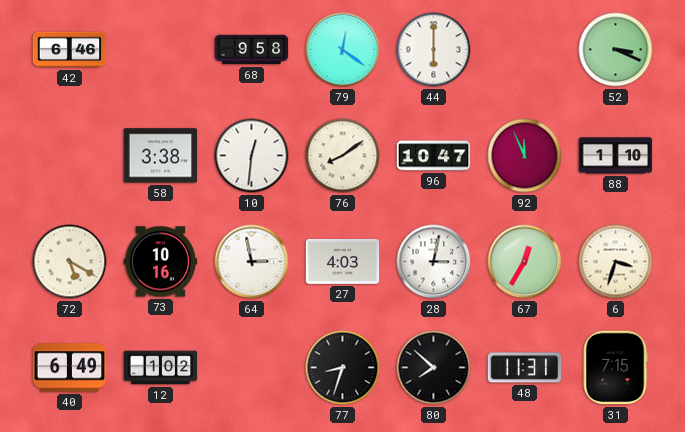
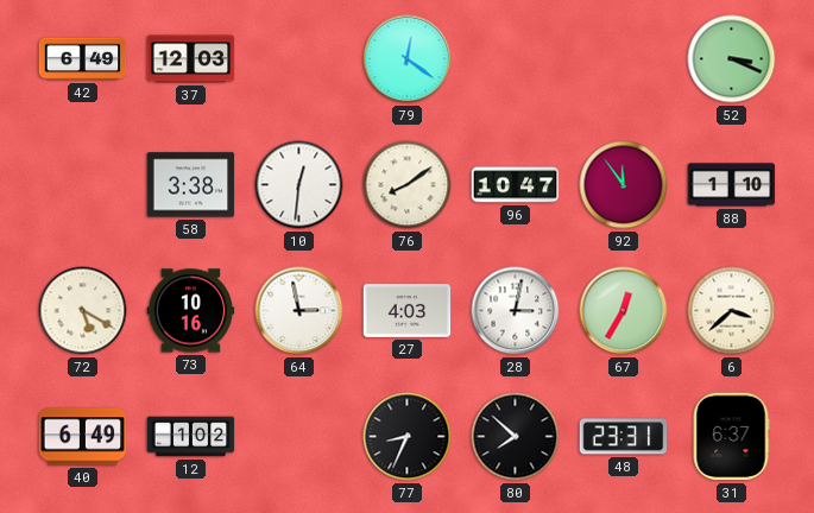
42: 6:46 -> 6:49
37: none -> 12:03
68: 9:58 -> none
44: 6:00 -> none
92: 11:56 -> 11:54
6: 3:33 -> 3:38
77: 8:33 -> 8:34
48: 11:31 -> 23:31
31: 7:15 -> 6:37
